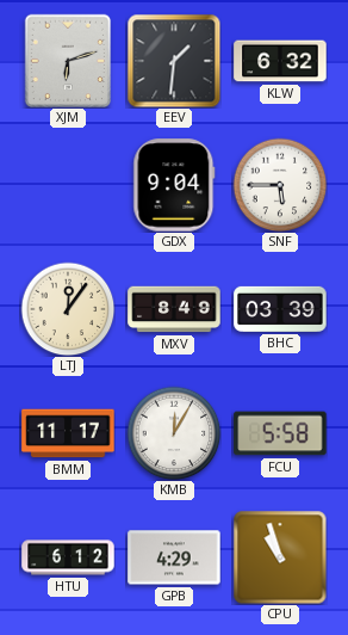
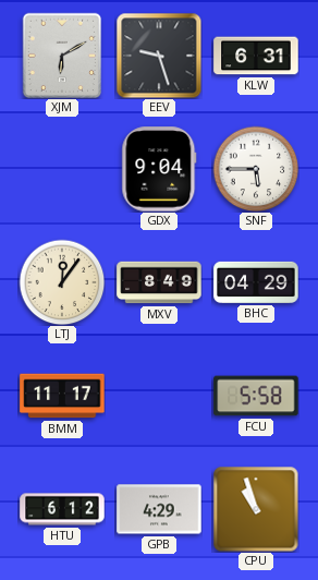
XJM: 6:12 -> 6:10
EEV: 1:31 -> 9:27
KLW: 6:32 -> 6:31
BHC: 03:39 -> 04:29
KMB: 12:05 -> none
